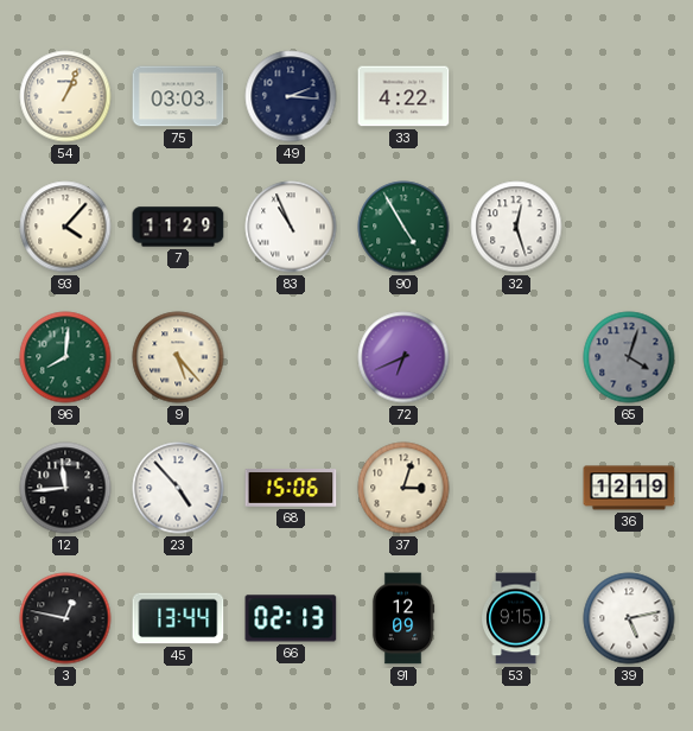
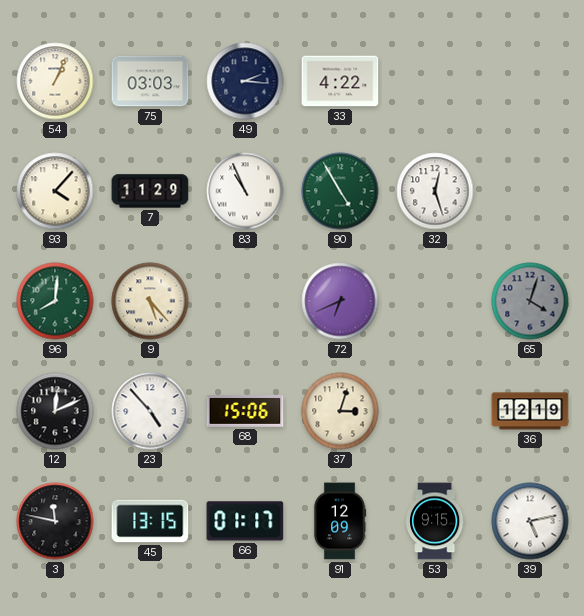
12: 11:44 -> 12:11
3: 12:47 -> 11:47
45: 13:44 -> 13:15
66: 02:13 -> 01:17
